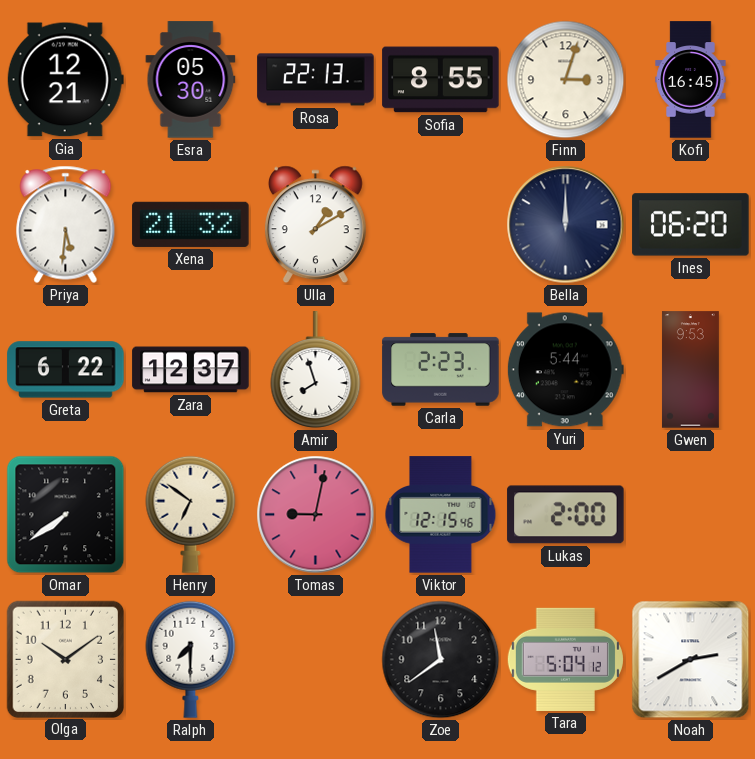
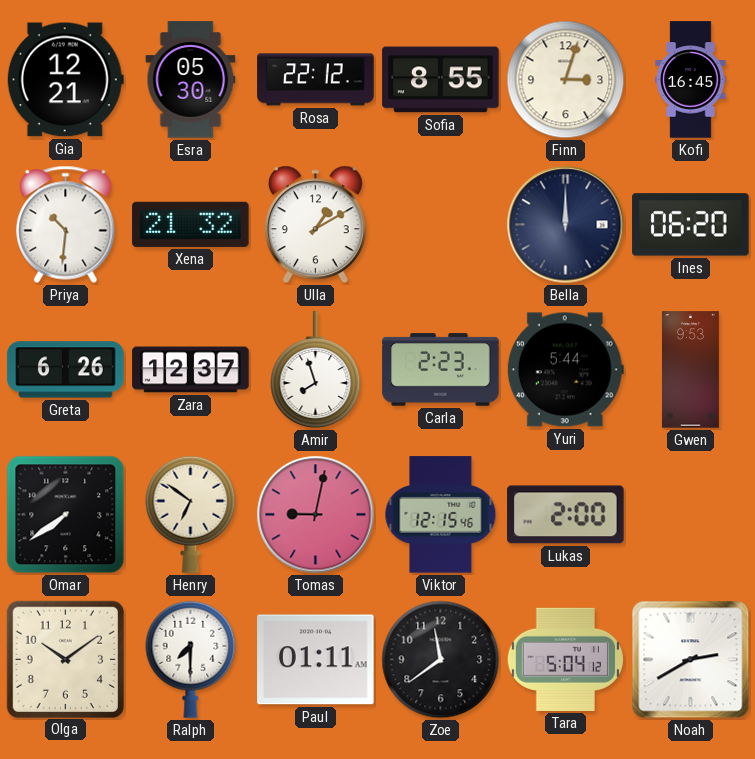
Rosa: 22:13 -> 22:12
Priya: 5:31 -> 10:31
Greta: 6:22 -> 6:26
Paul: none -> 01:11
